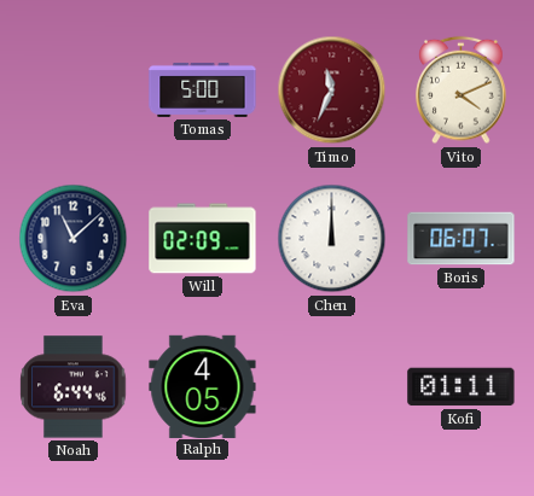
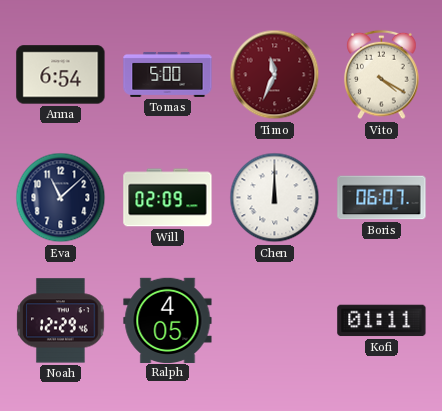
Anna: none -> 6:54
Vito: 4:11 -> 4:20
Noah: 6:44 -> 12:29
